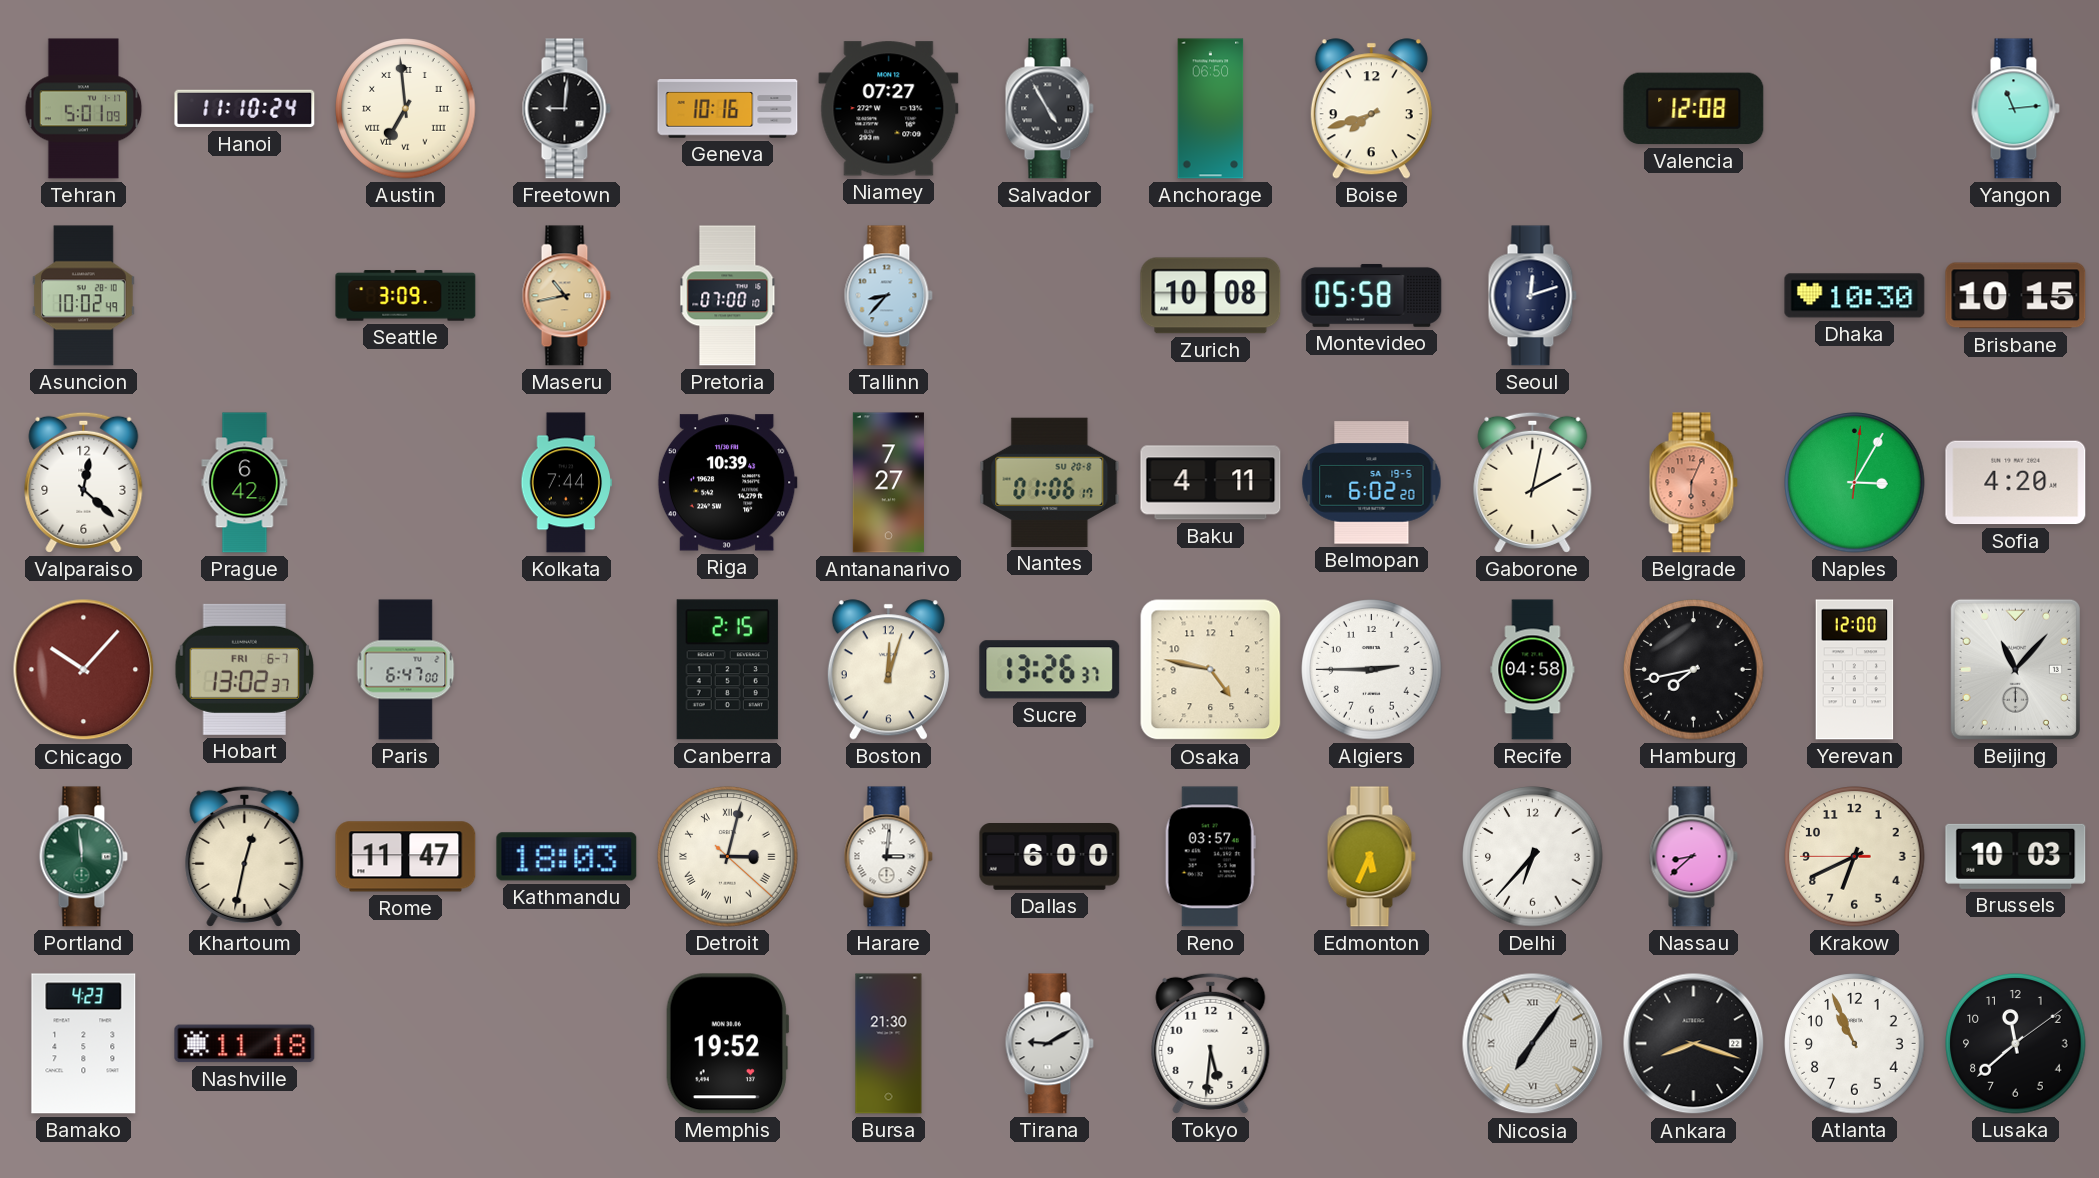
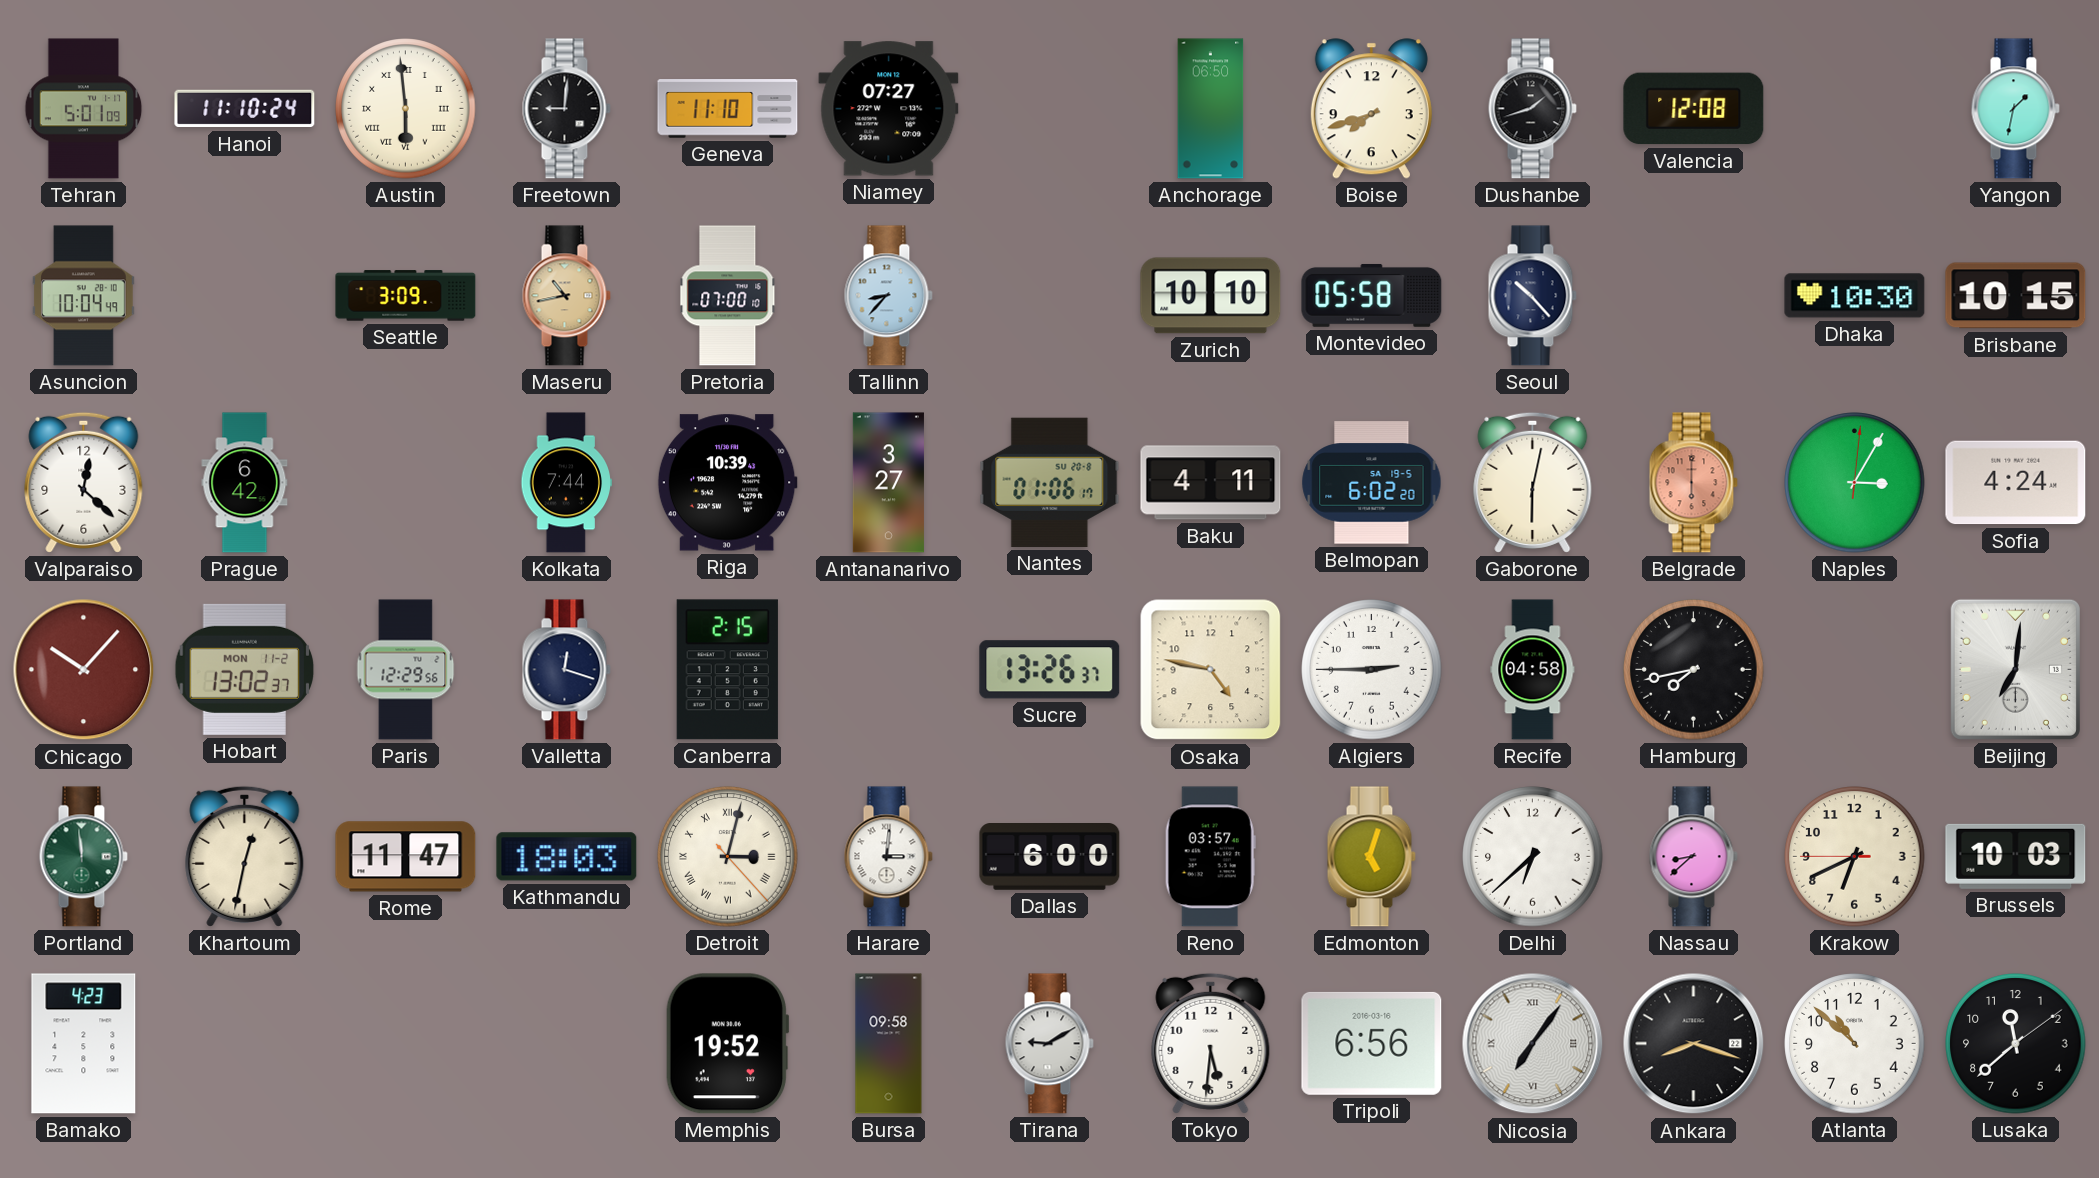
Austin: 6:59 -> 5:59
Geneva: 10:16 -> 11:10
Salvador: 4:55 -> none
Dushanbe: none -> 1:42
Yangon: 11:14 -> 1:32
Asuncion: 10:02 -> 10:04
Zurich: 10:08 -> 10:10
Seoul: 12:12 -> 10:23
Antananarivo: 7:27 -> 3:27
Gaborone: 2:02 -> 6:02
Belgrade: 6:04 -> 6:00
Sofia: 4:20 -> 4:24
Hobart date: FRI 6-7 -> MON 11-2
Paris: 6:47 -> 12:29
Valletta: none -> 12:18
Boston: 12:03 -> none
Yerevan: 12:00 -> none
Beijing: 11:07 -> 7:01
Detroit: 3:02:22 -> 3:02:23
Edmonton: 5:34 -> 5:03
Delhi: 6:37 -> 6:38
Nashville: 11:18 -> none
Bursa: 21:30 -> 09:58
Tripoli: none -> 6:56
Atlanta: 10:56 -> 10:52
